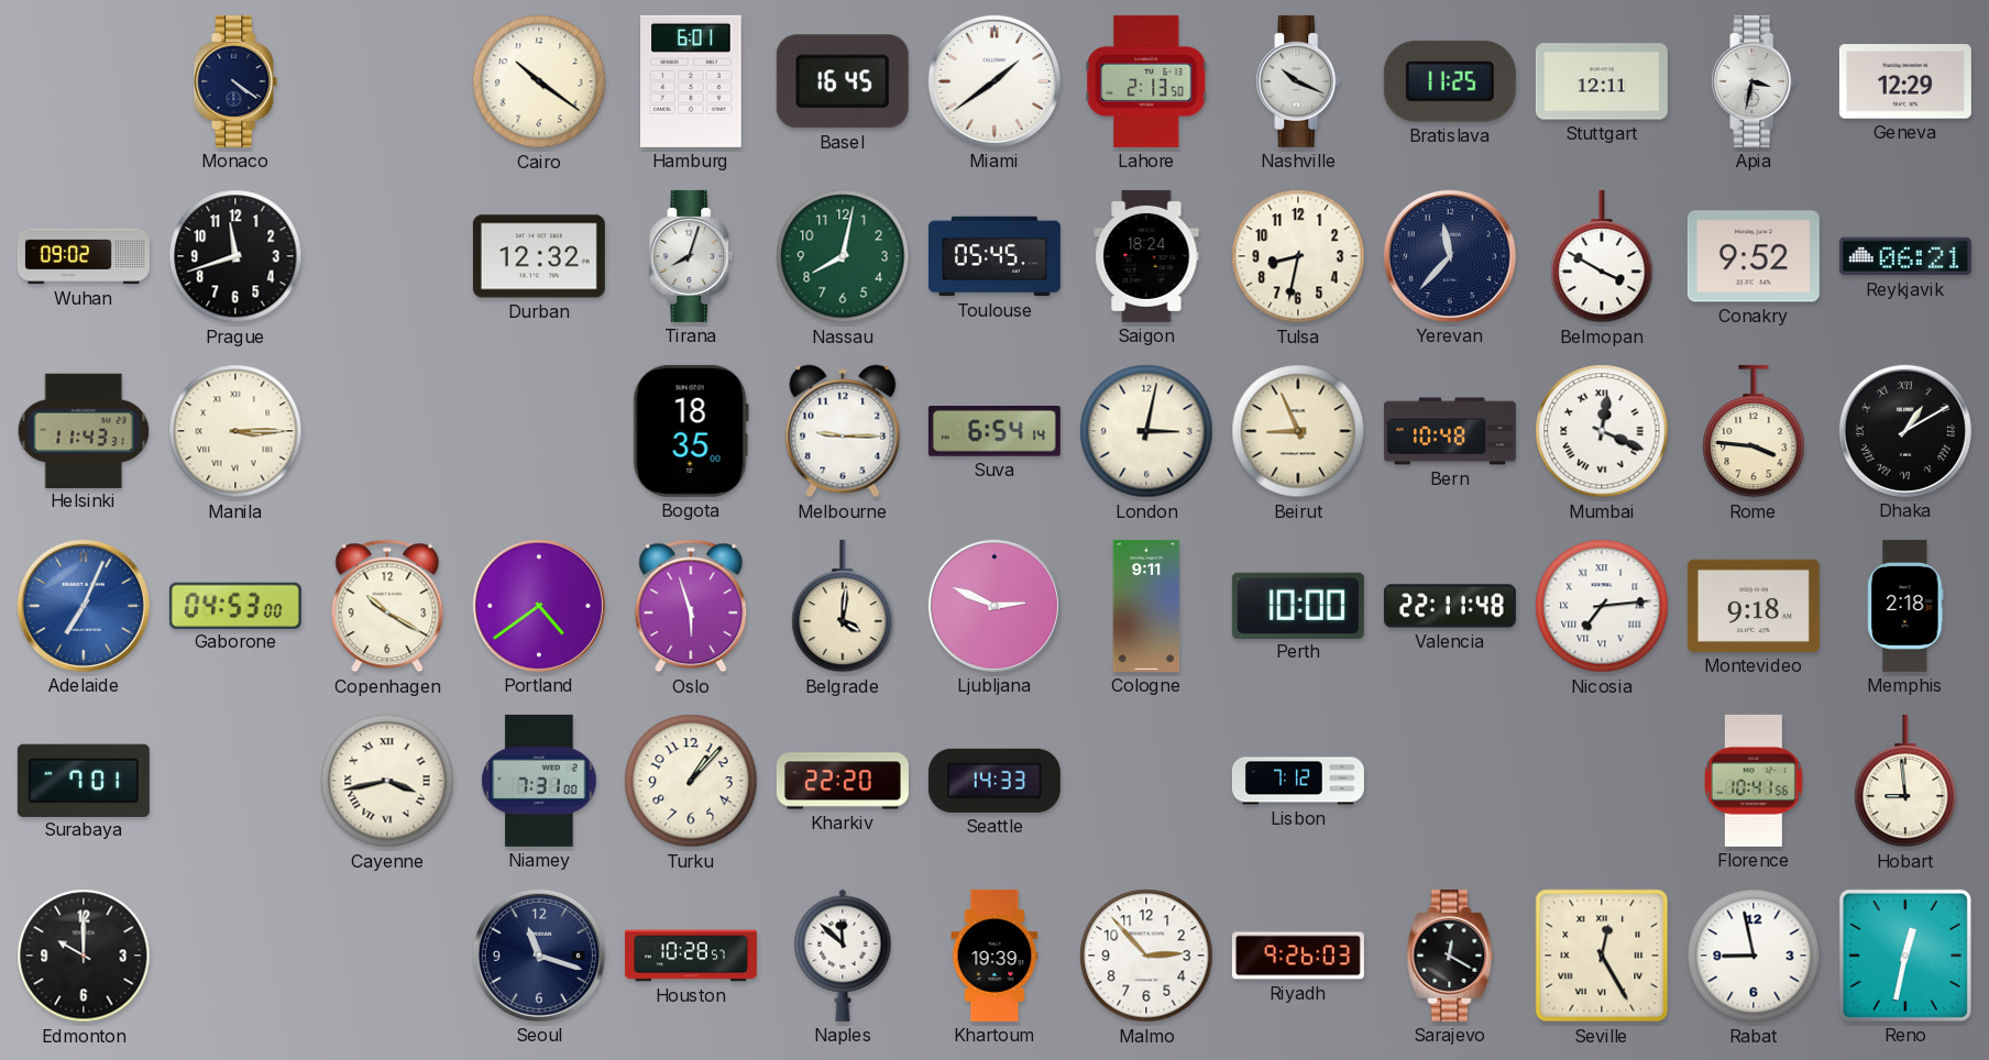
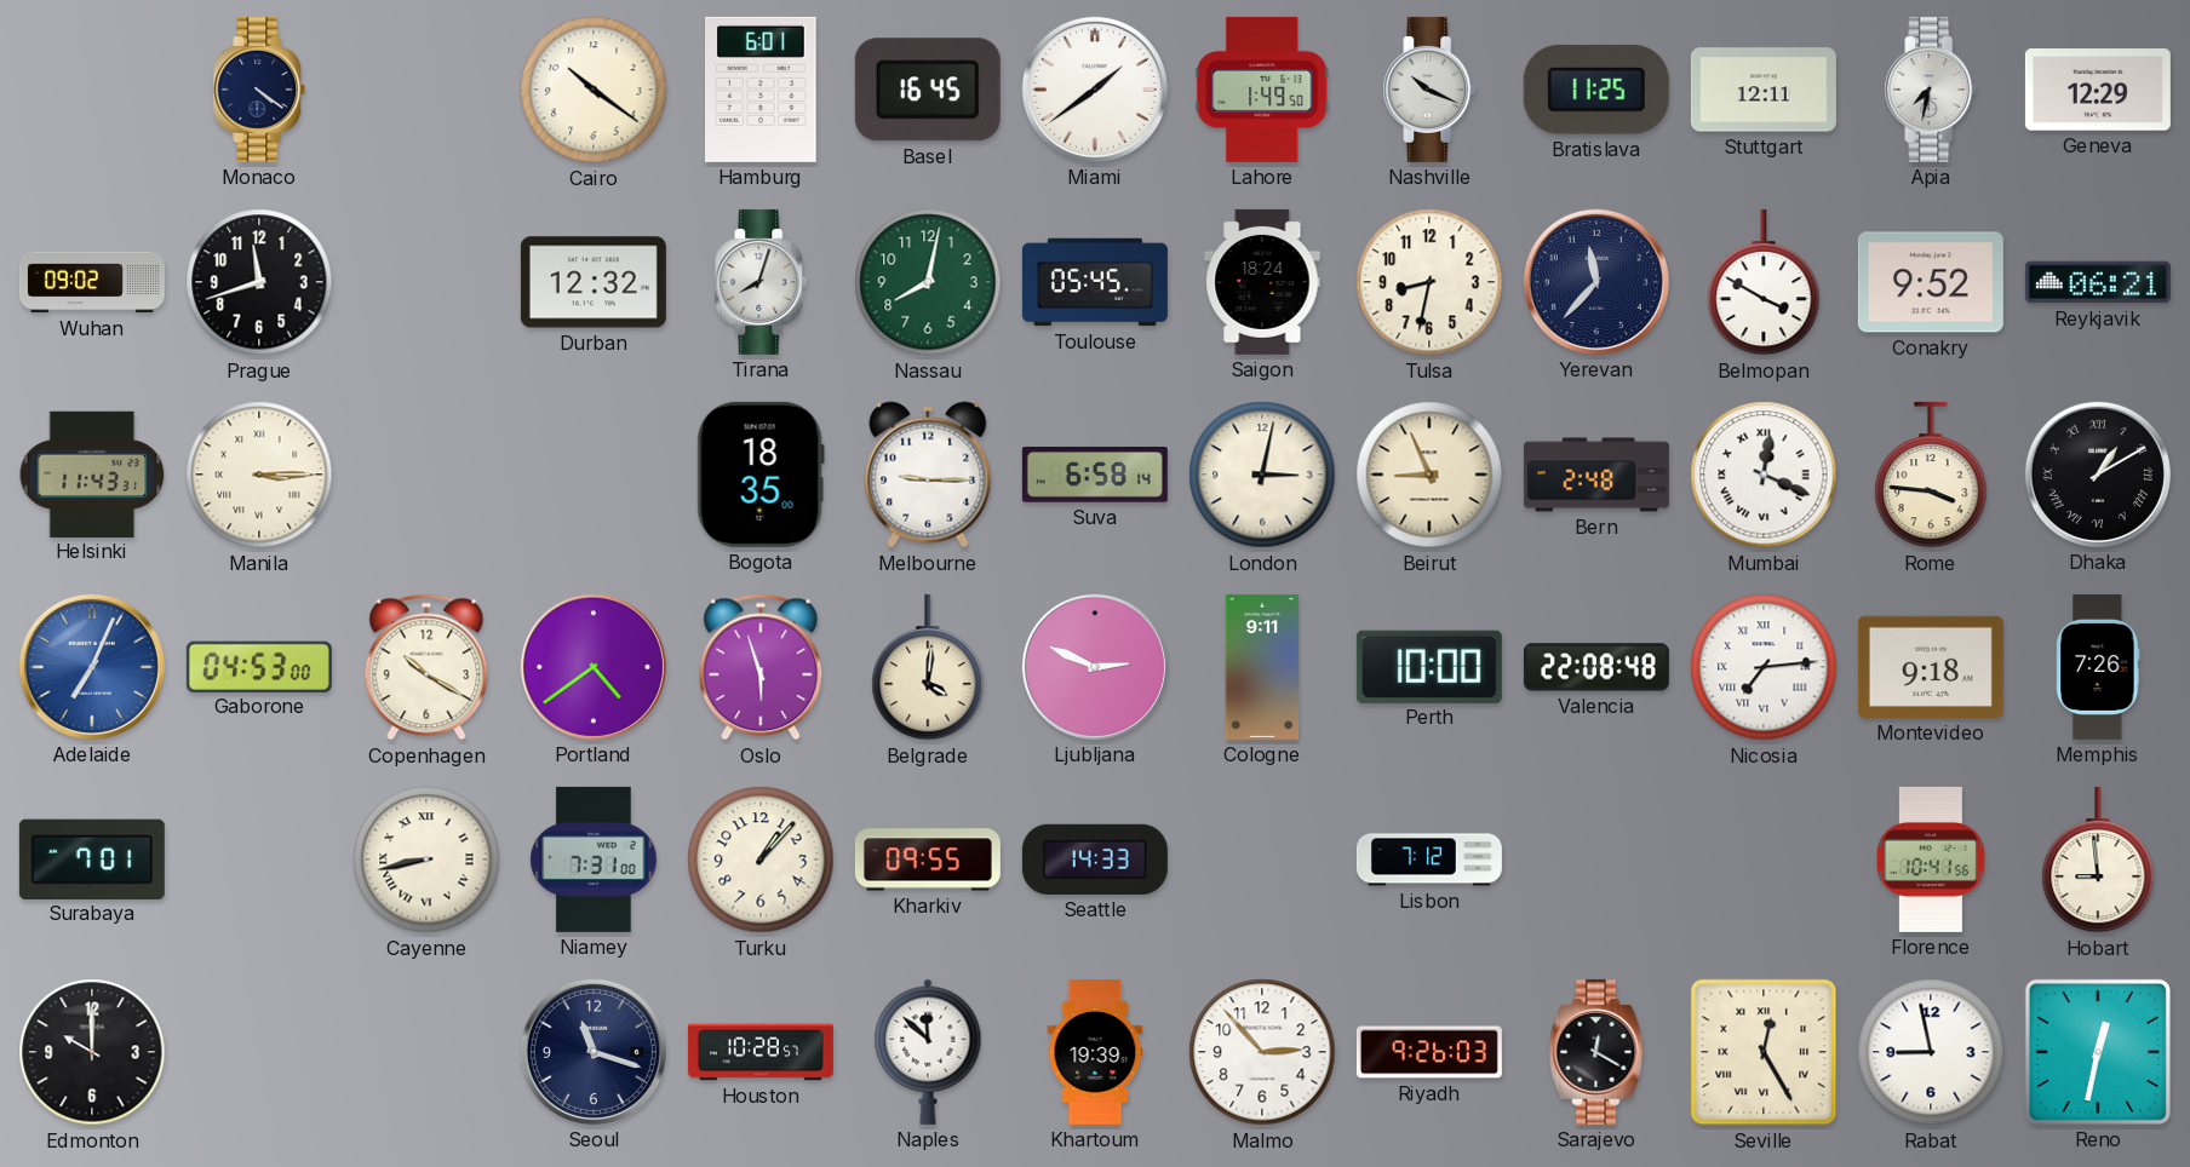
Lahore: 2:13 -> 1:49
Apia: 3:32 -> 7:32
Suva: 6:54 -> 6:58
Bern: 10:48 -> 2:48
Valencia: 22:11 -> 22:08
Memphis: 2:18 -> 7:26
Cayenne: 3:43 -> 8:43
Kharkiv: 22:20 -> 09:55
